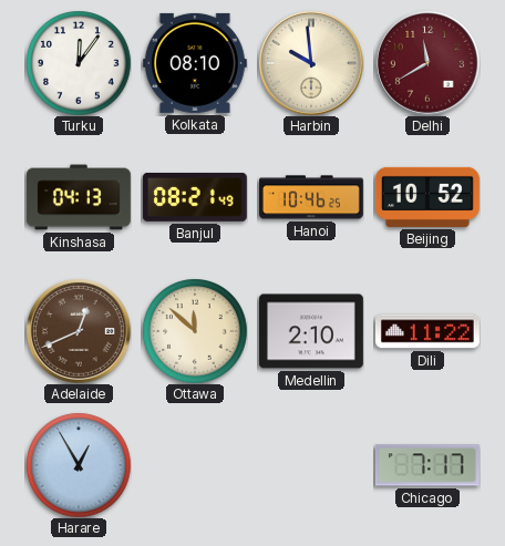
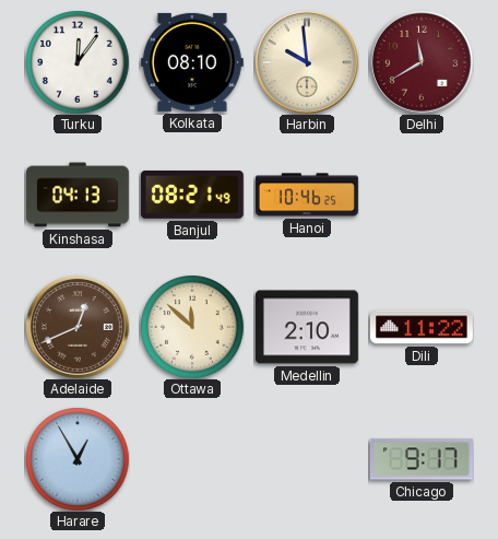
Beijing: 10:52 -> none
Chicago: 7:17 -> 9:17
